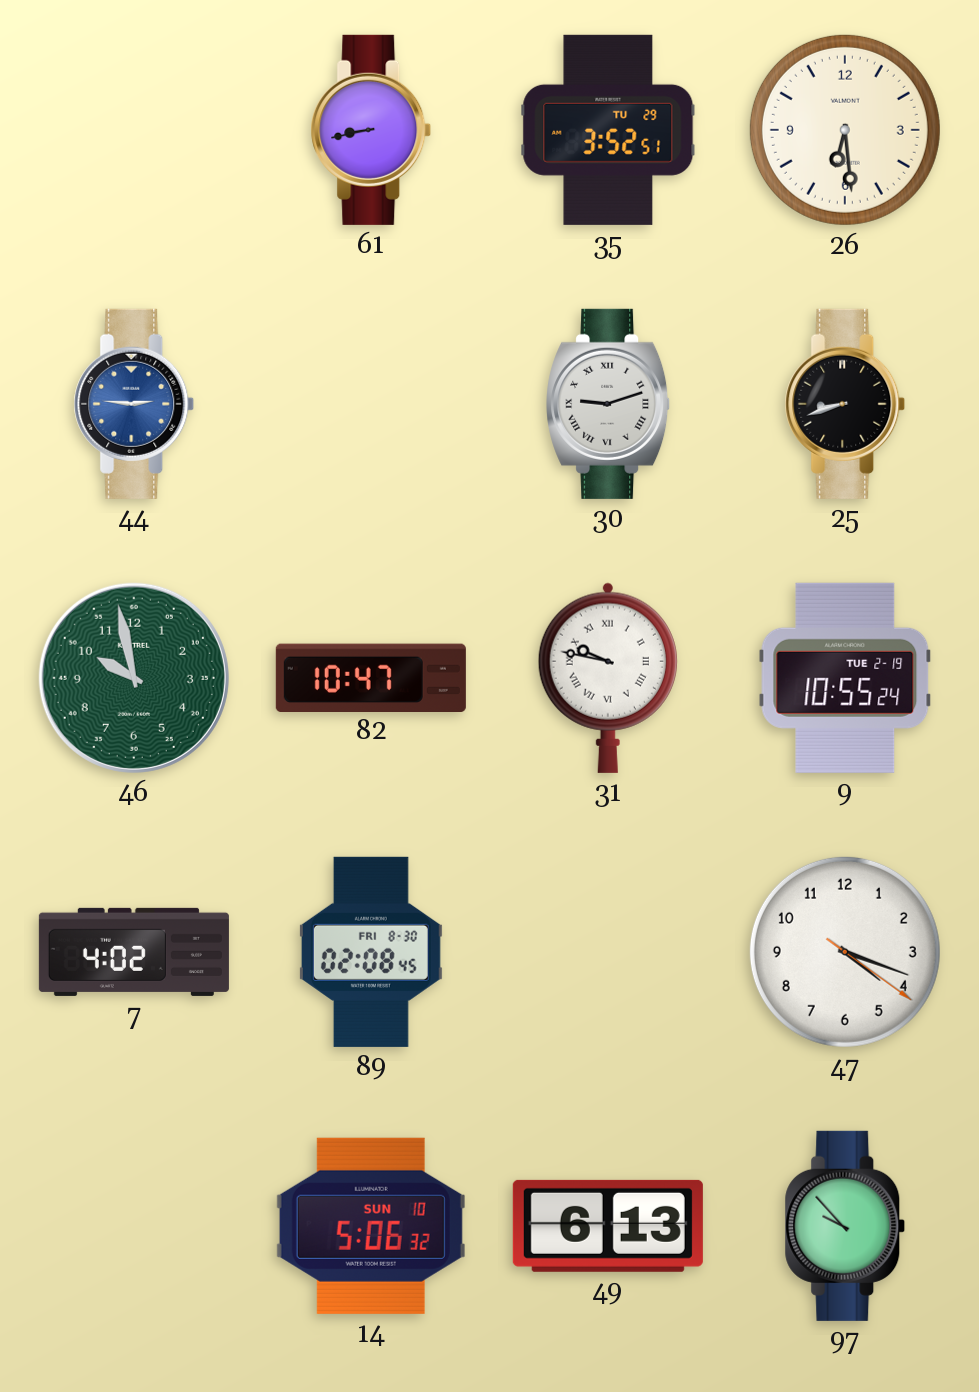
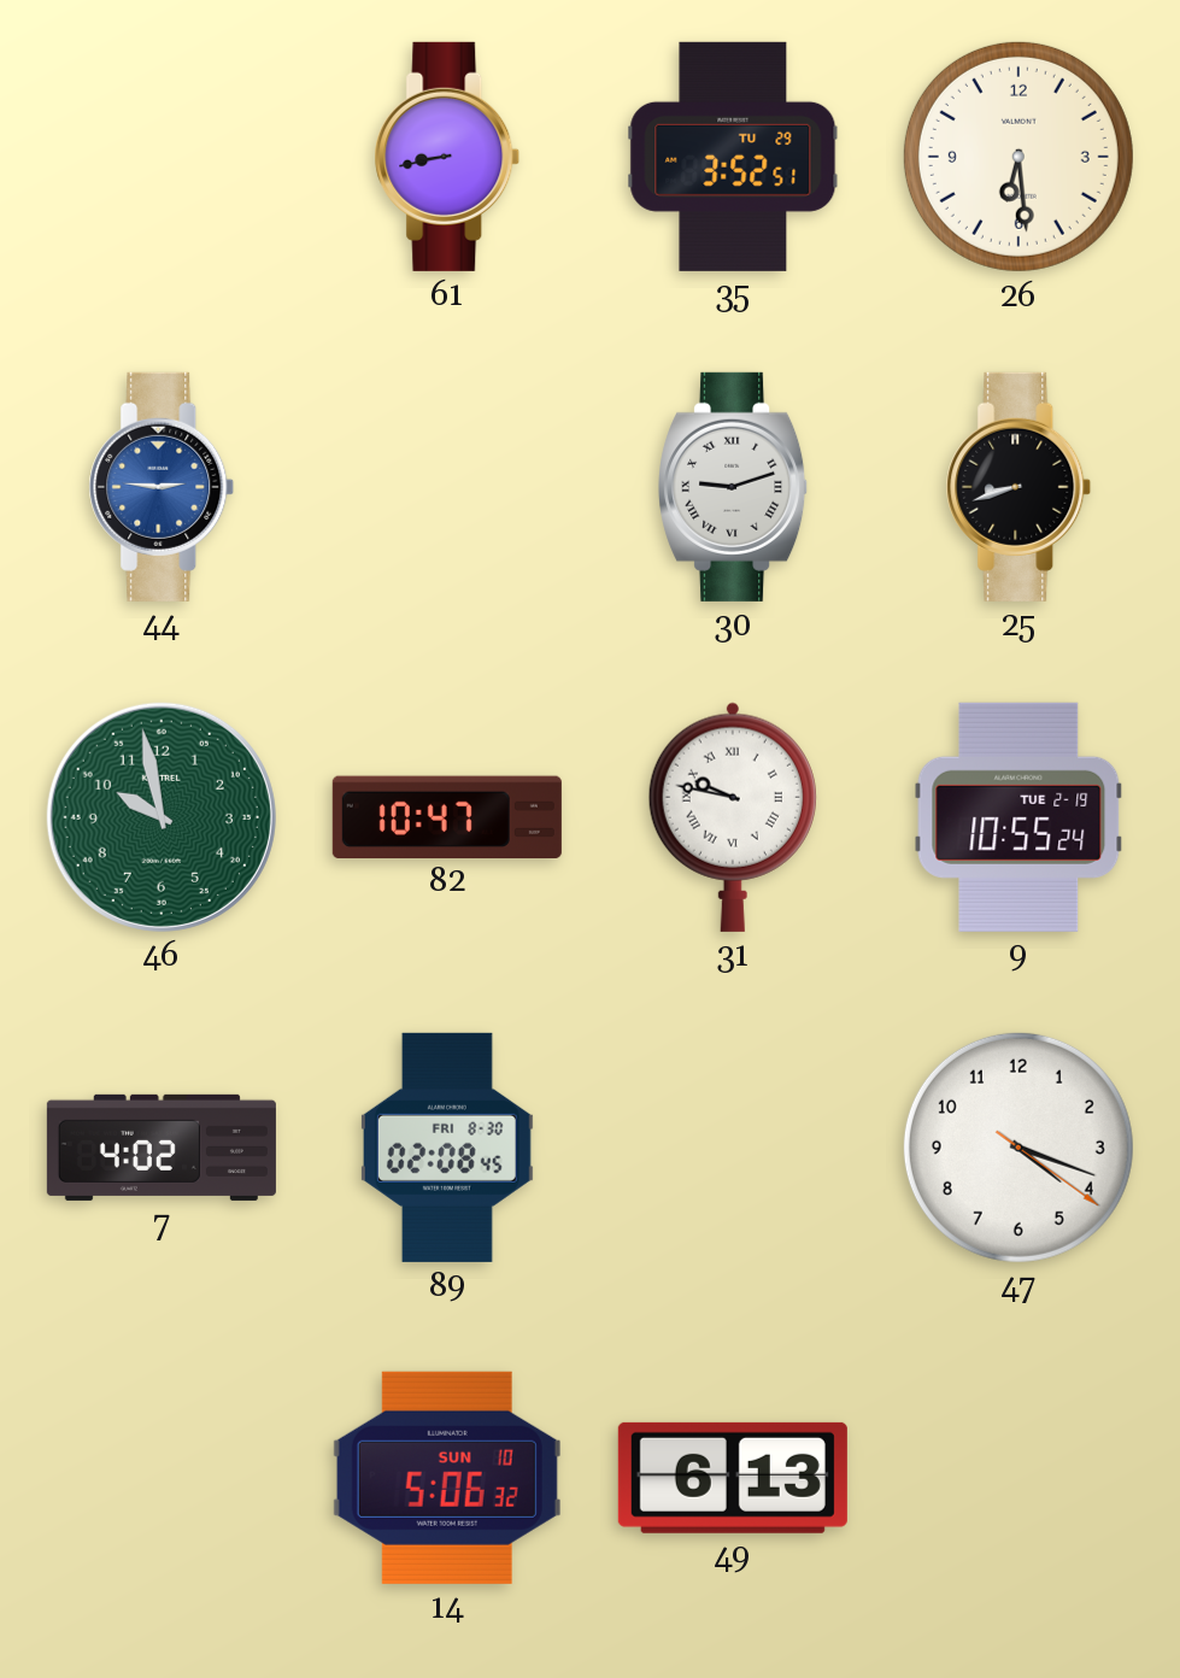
97: 9:53 -> none
